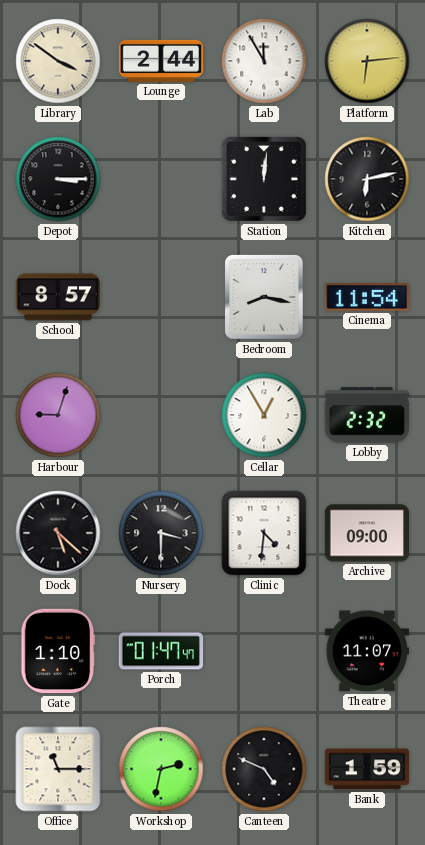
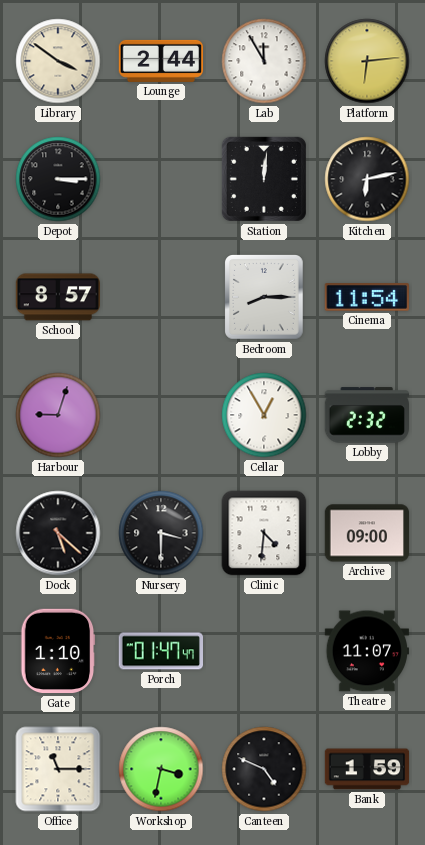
Bedroom: 8:17 -> 8:15
Workshop: 2:32 -> 3:32
